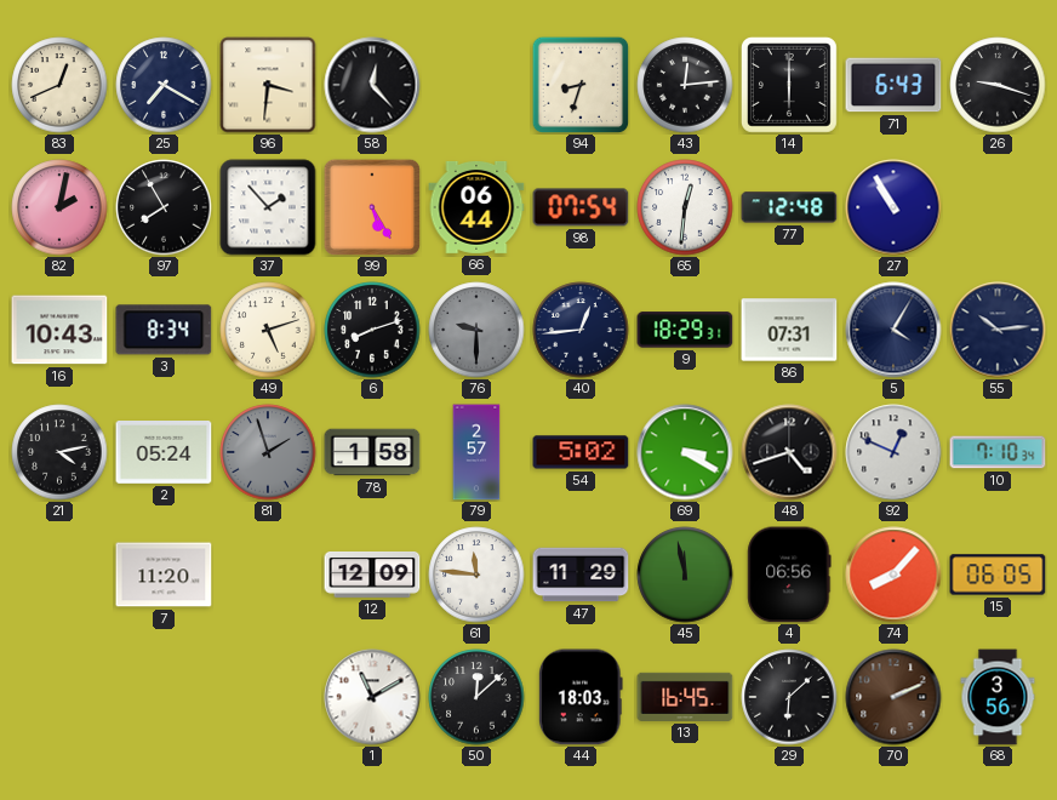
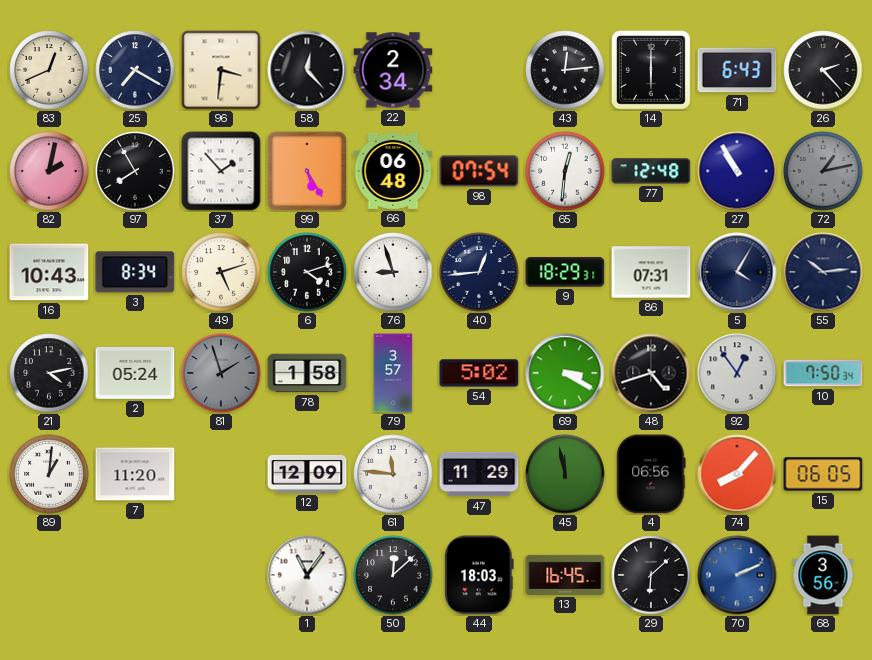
22: none -> 2:34
94: 8:33 -> none
26: 9:18 -> 2:23
66: 06:44 -> 06:48
72: none -> 1:13
6: 8:12 -> 4:12
76: 9:30 -> 8:57
76 dial: grey -> white
79: 2:57 -> 3:57
92: 12:49 -> 12:54
10: 7:10 -> 7:50
89: none -> 1:01
1: 11:10 -> 11:06
70 dial: brown -> blue
